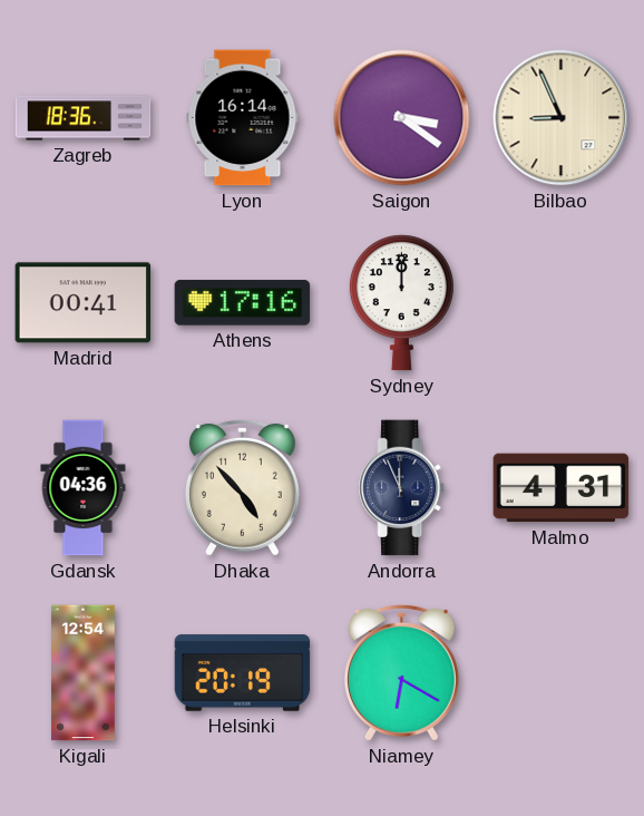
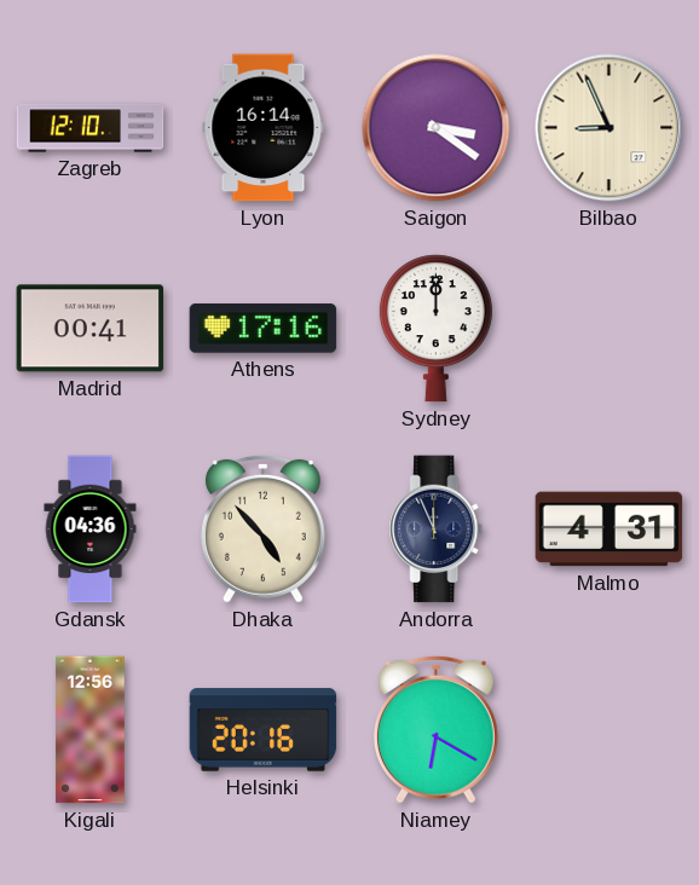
Zagreb: 18:36 -> 12:10
Kigali: 12:54 -> 12:56
Helsinki: 20:19 -> 20:16
